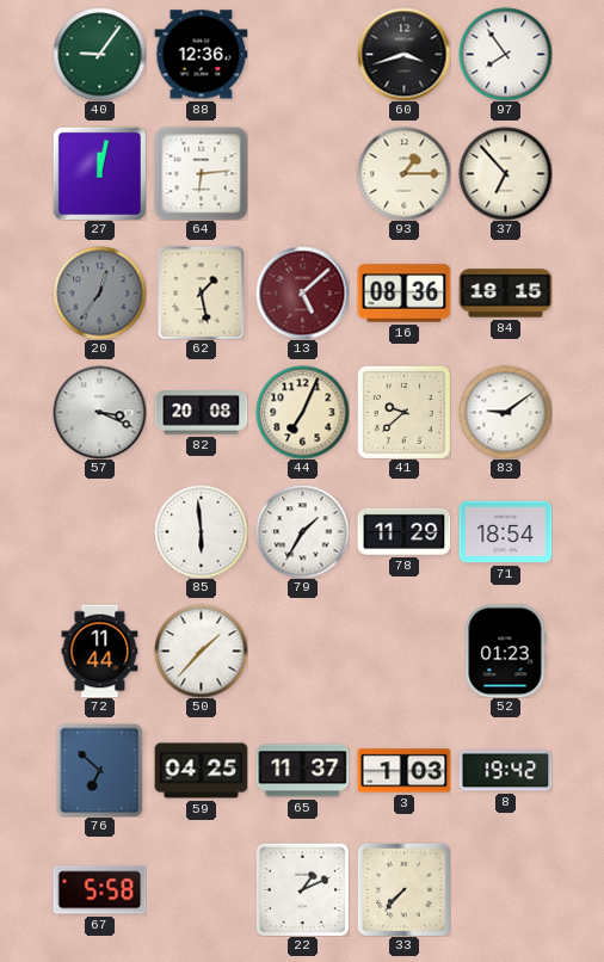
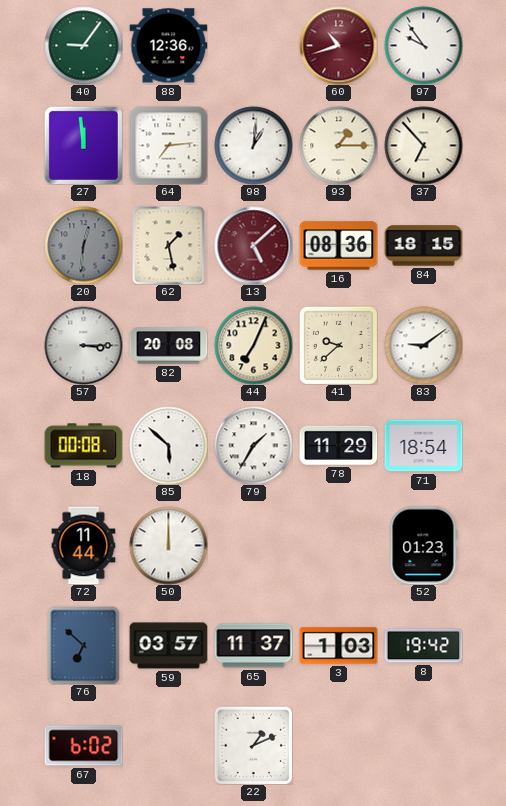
60: 3:42 -> 10:42
60 dial: black -> burgundy
97: 7:54 -> 9:54
27: 12:02 -> 11:59
64: 6:14 -> 7:14
98: none -> 1:01
20: 12:36 -> 12:31
57: 3:19 -> 3:15
18: none -> 00:08
85: 5:59 -> 5:52
50: 1:37 -> 12:00
59: 04:25 -> 03:57
67: 5:58 -> 6:02
33: 7:37 -> none
